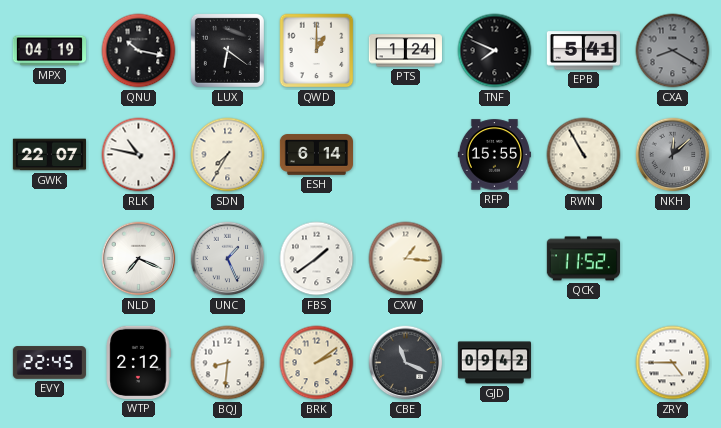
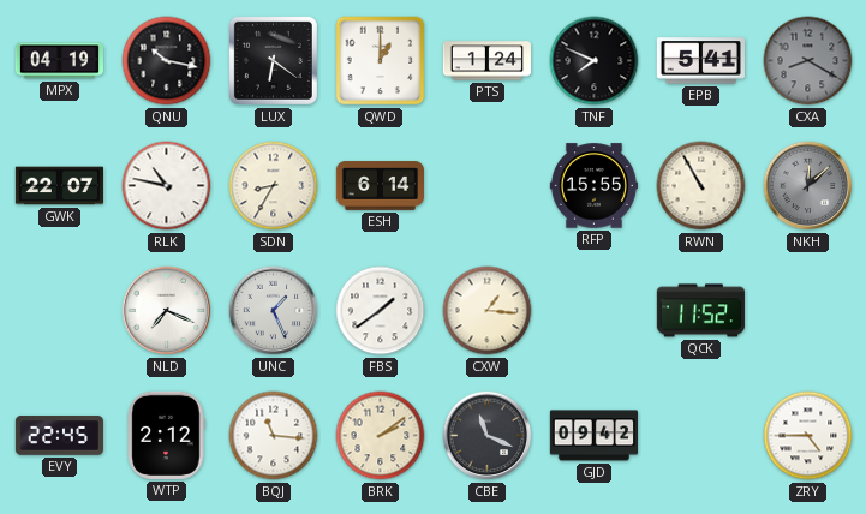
SDN: 7:35 -> 8:35
BQJ: 8:31 -> 11:16
